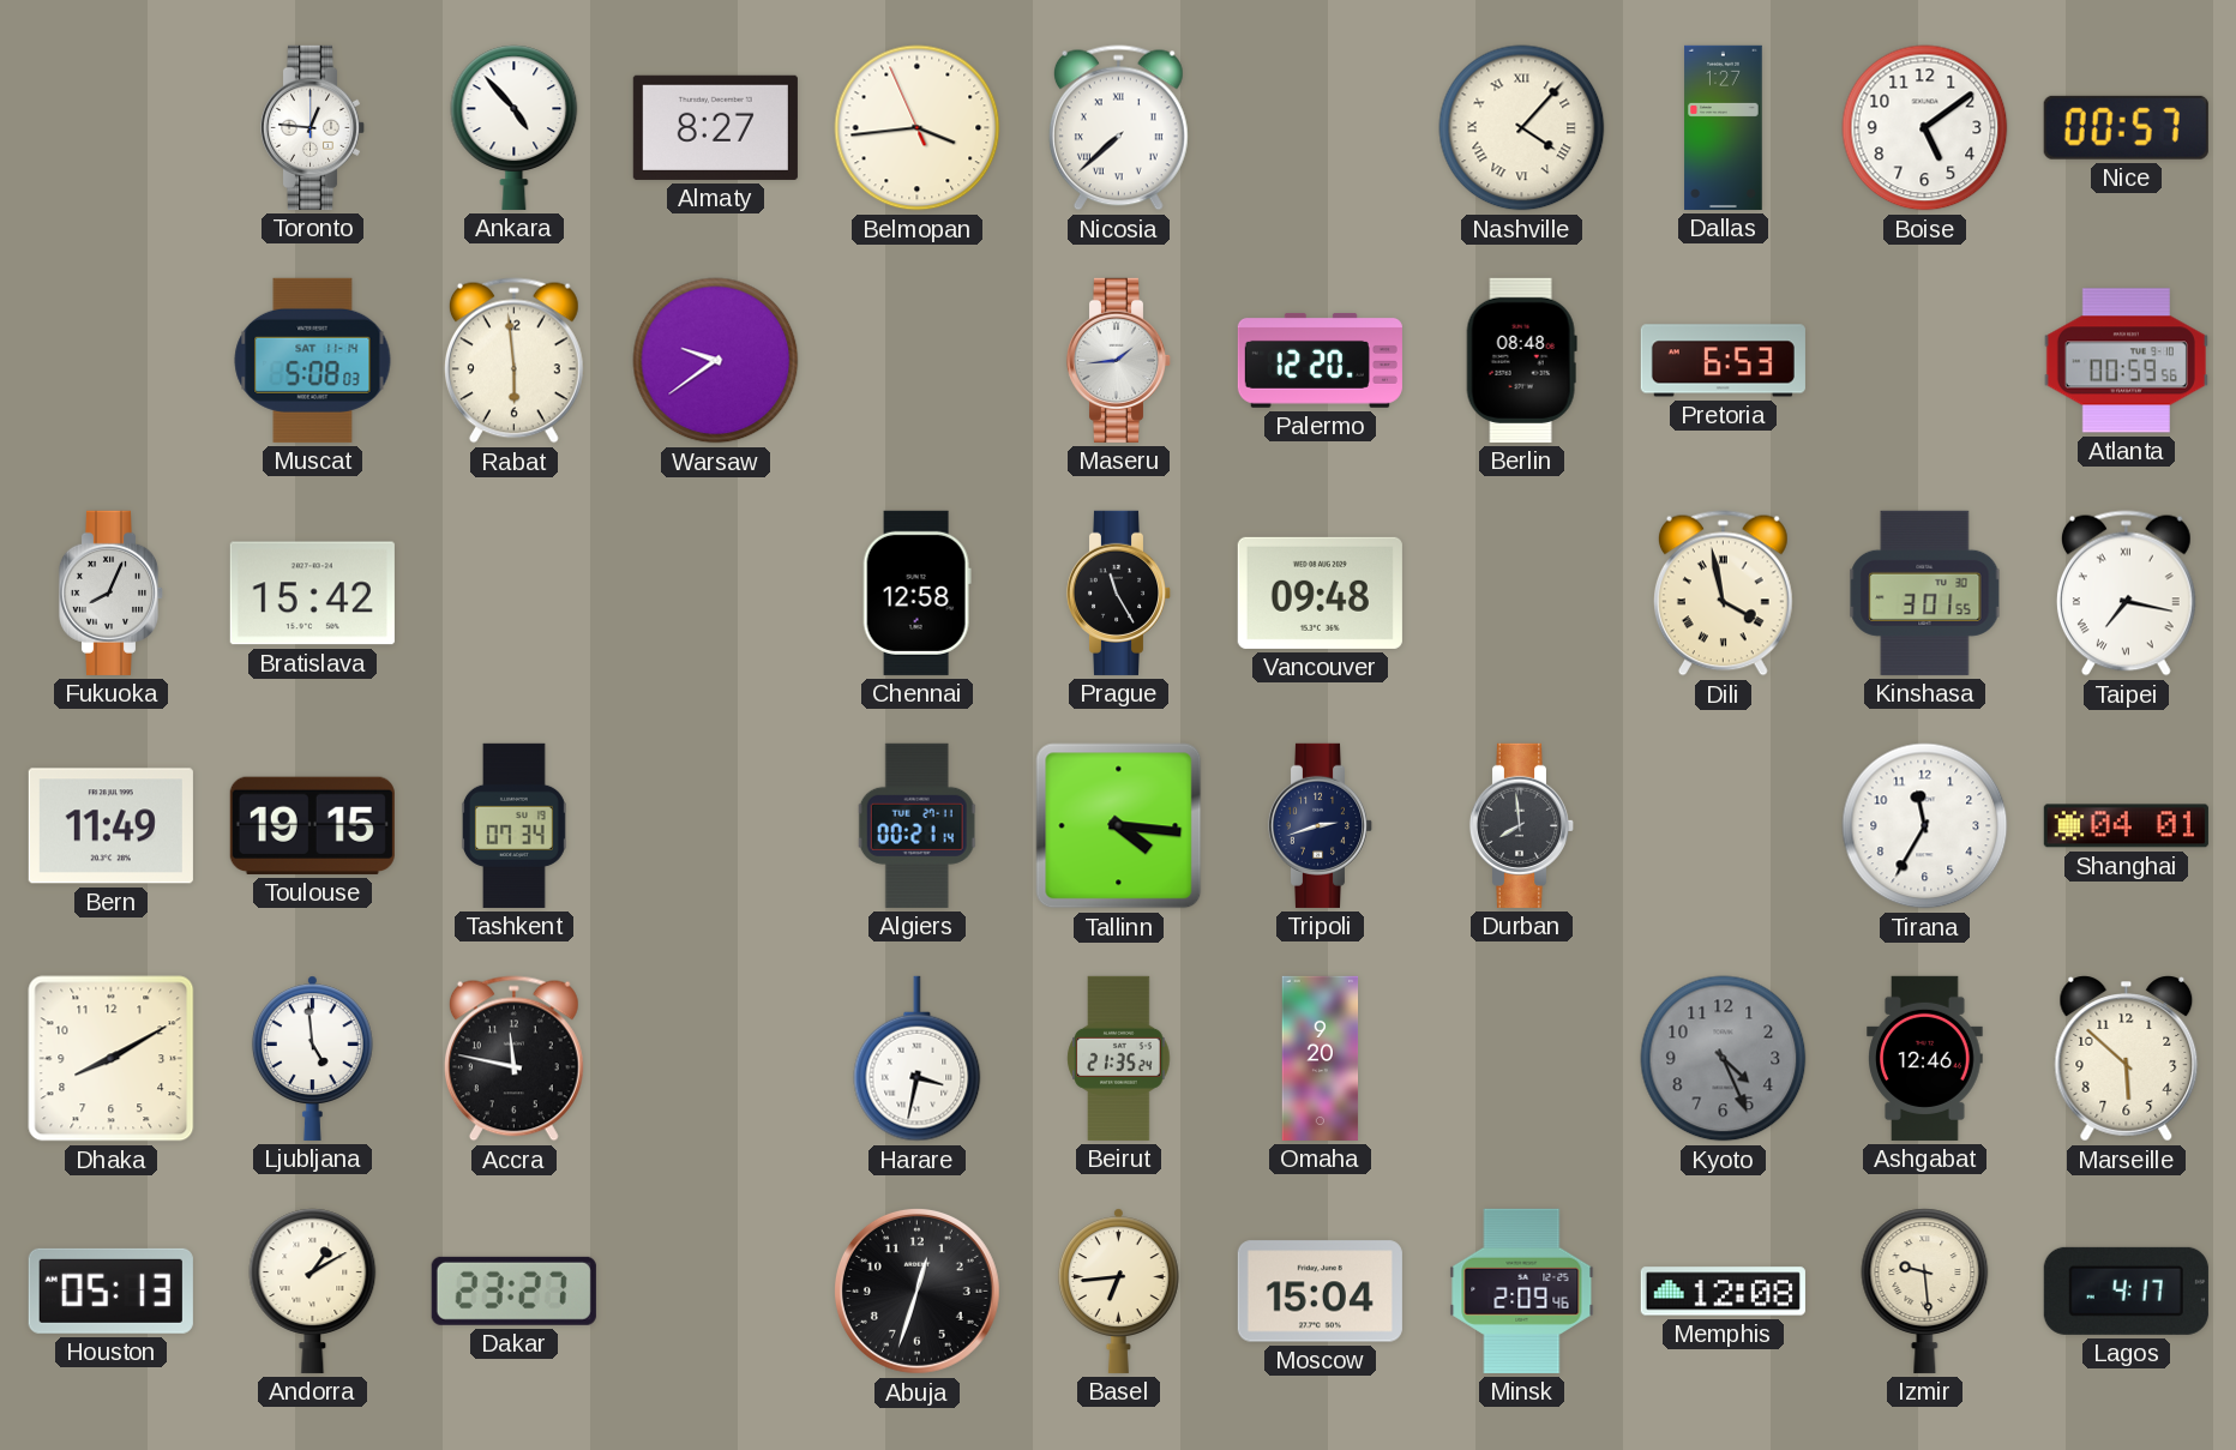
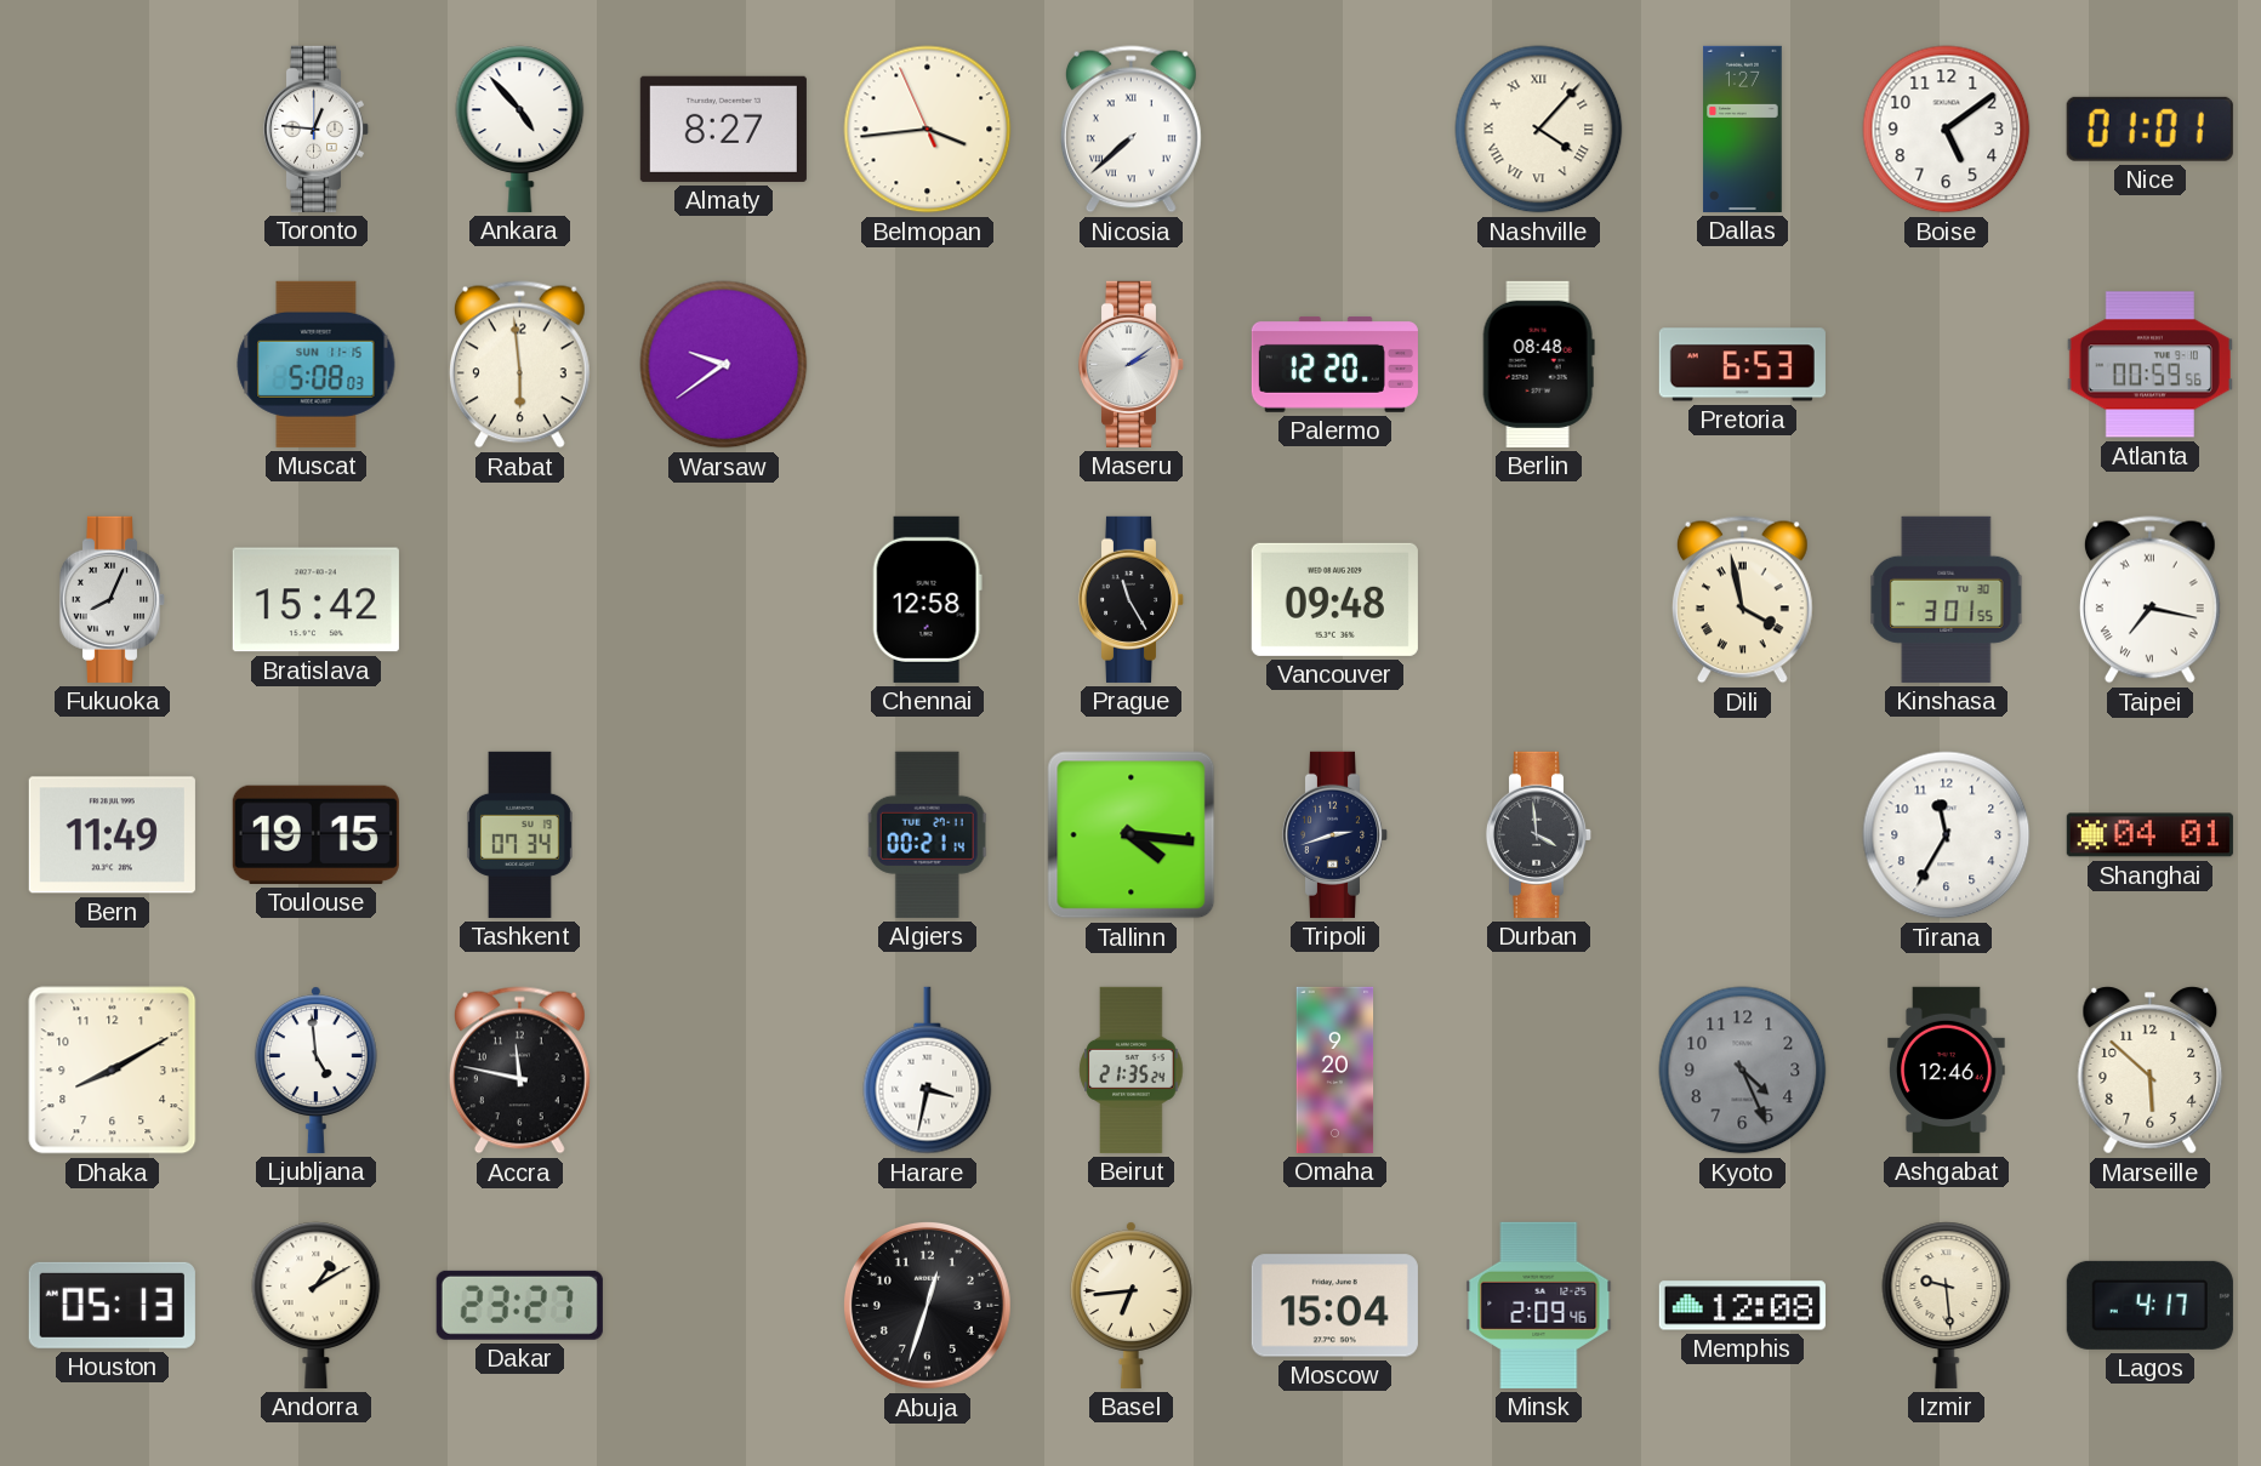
Nice: 00:57 -> 01:01
Muscat date: SAT 11-14 -> SUN 11-15
Maseru: 1:44 -> 2:09
Durban: 7:59 -> 3:59
